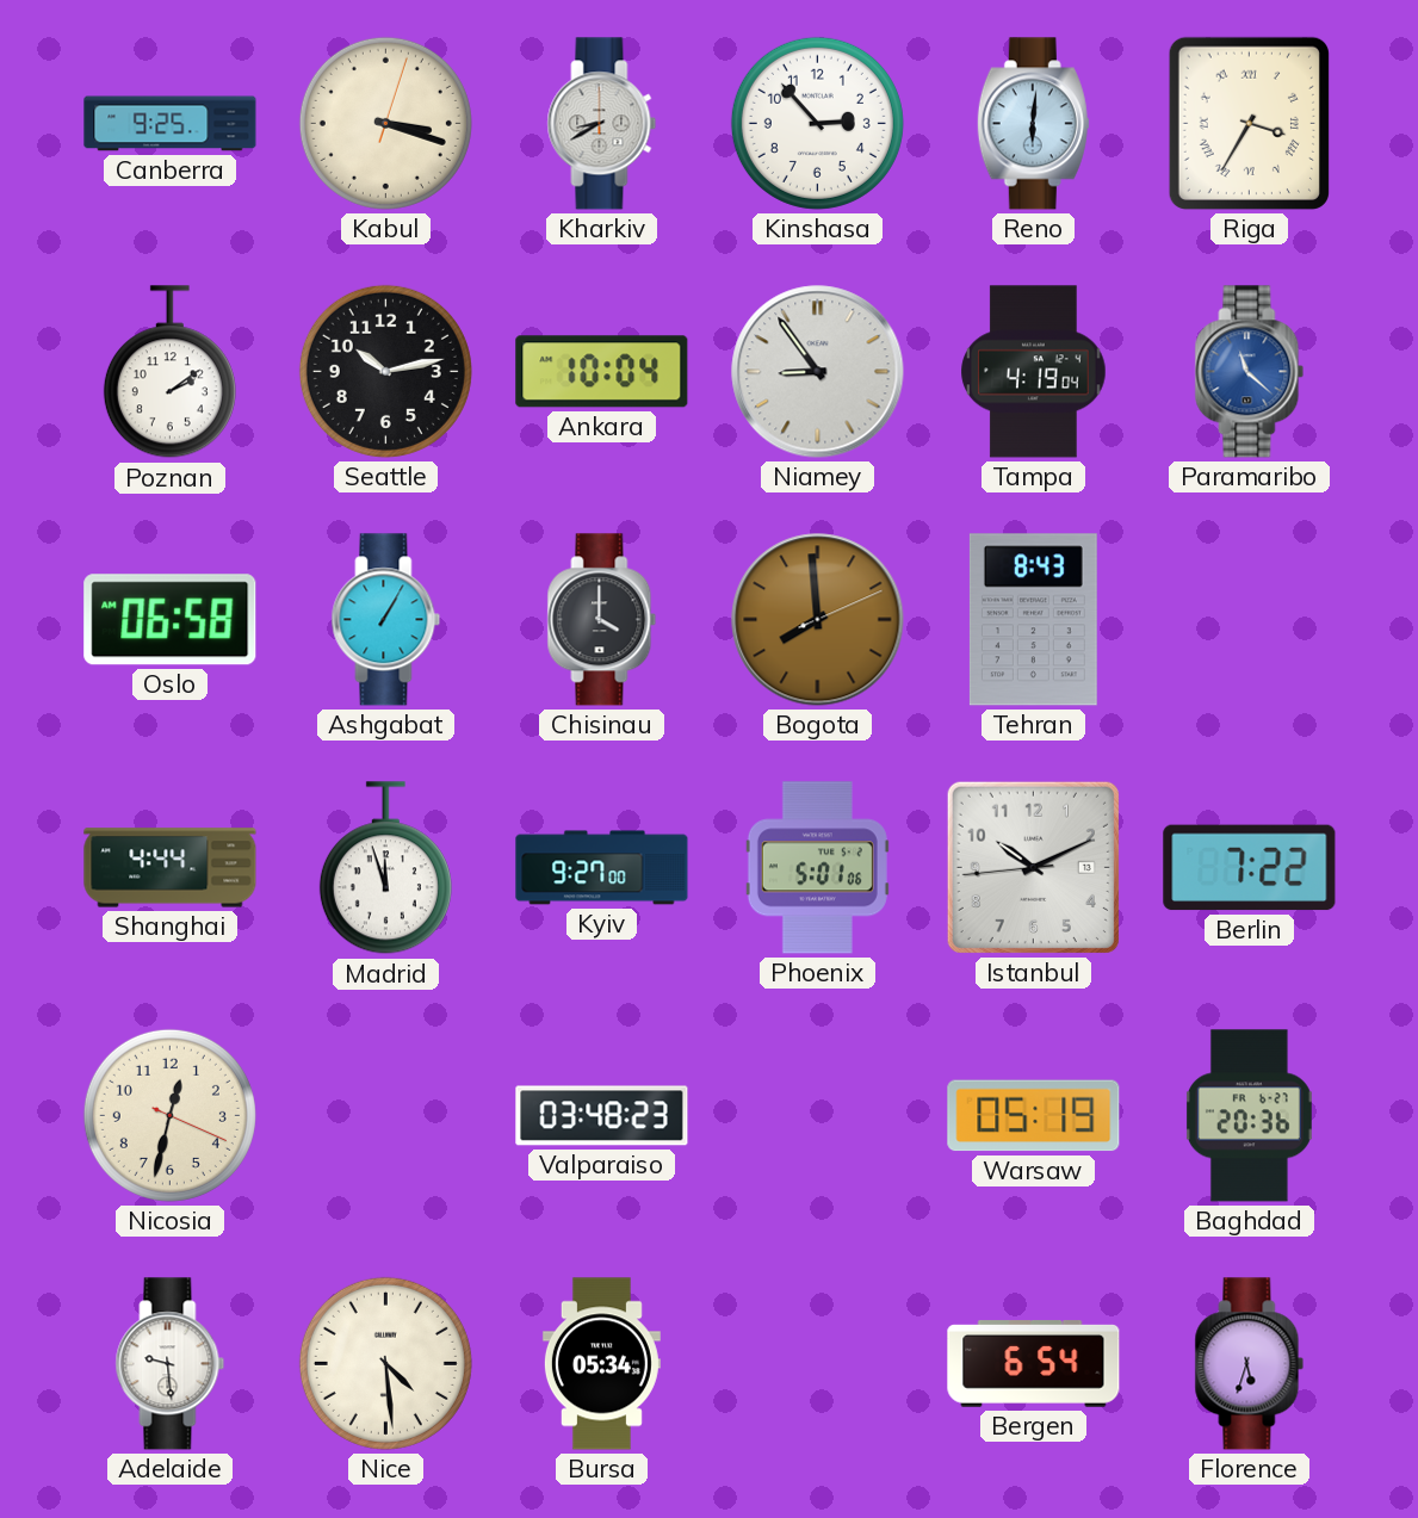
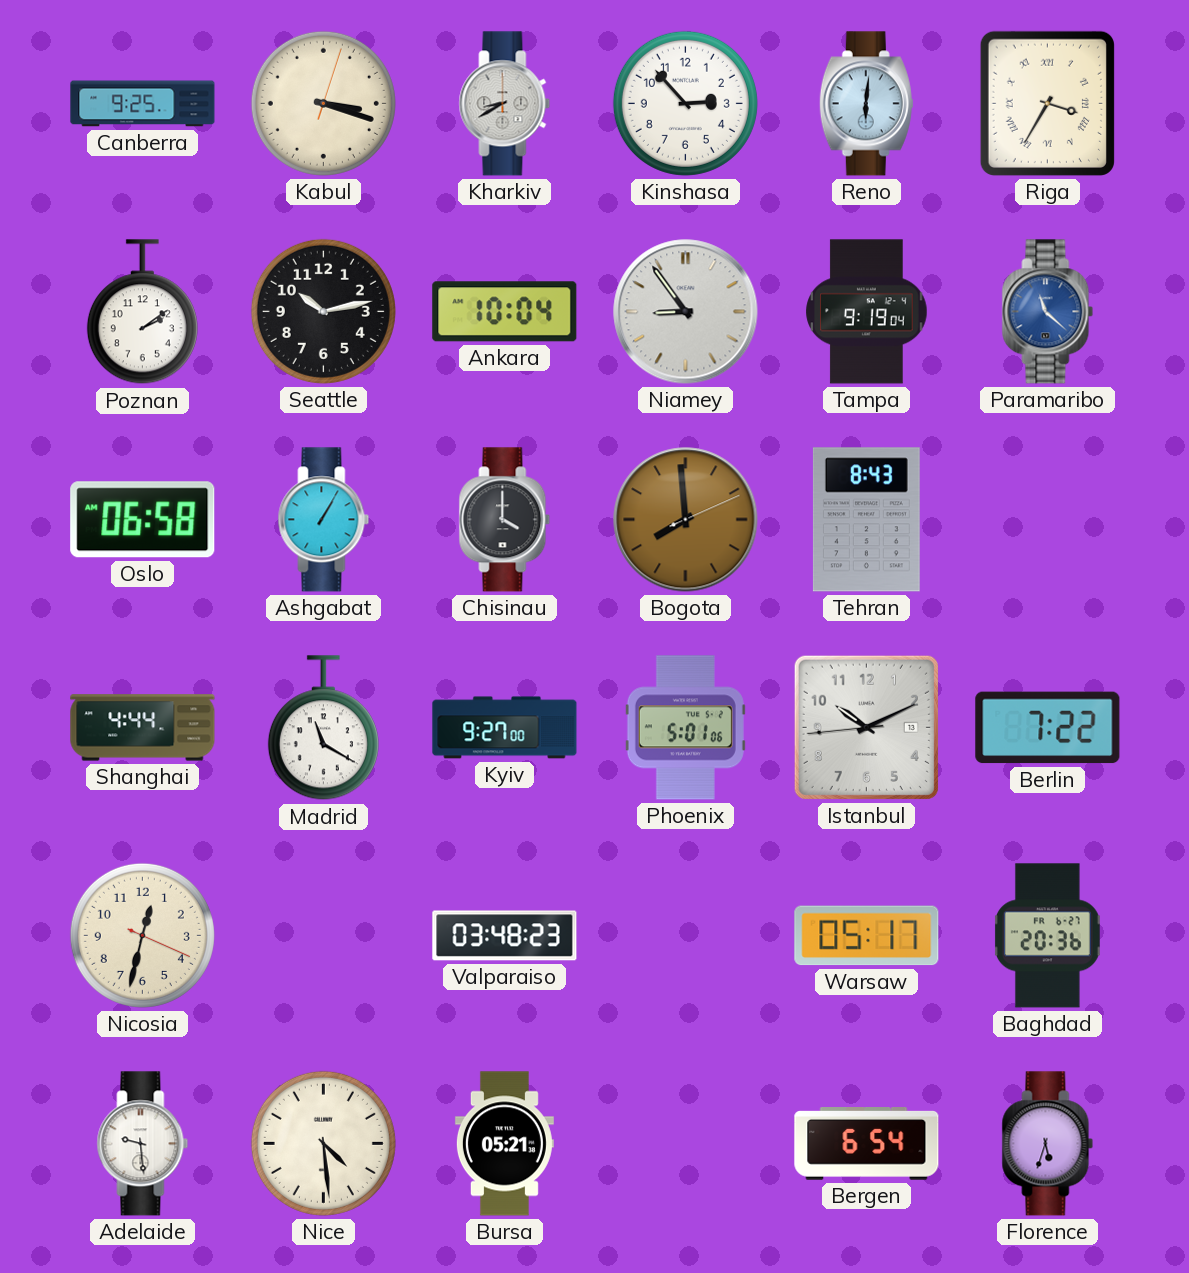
Tampa: 4:19 -> 9:19
Madrid: 11:57 -> 11:20
Warsaw: 05:19 -> 05:17
Bursa: 05:34 -> 05:21
